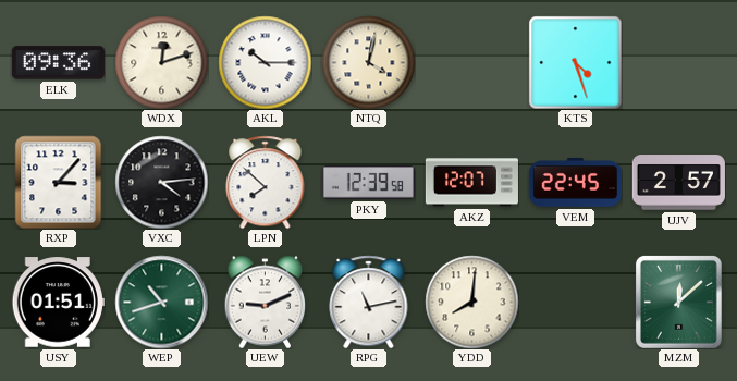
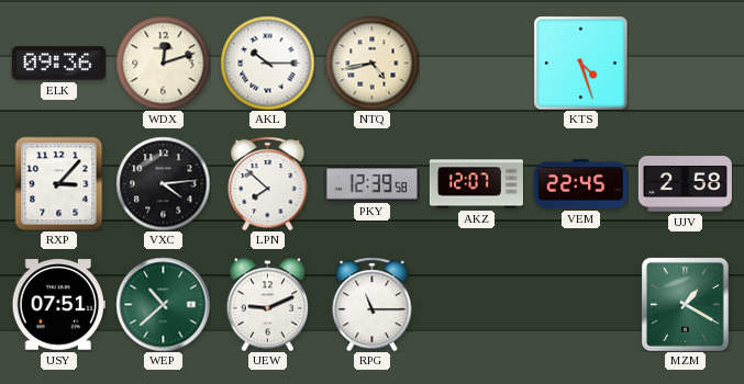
NTQ: 4:02 -> 4:43
UJV: 2:57 -> 2:58
USY: 01:51 -> 07:51
WEP: 10:42 -> 10:38
RPG: 11:13 -> 11:15
YDD: 8:01 -> none
MZM: 12:08 -> 1:20
